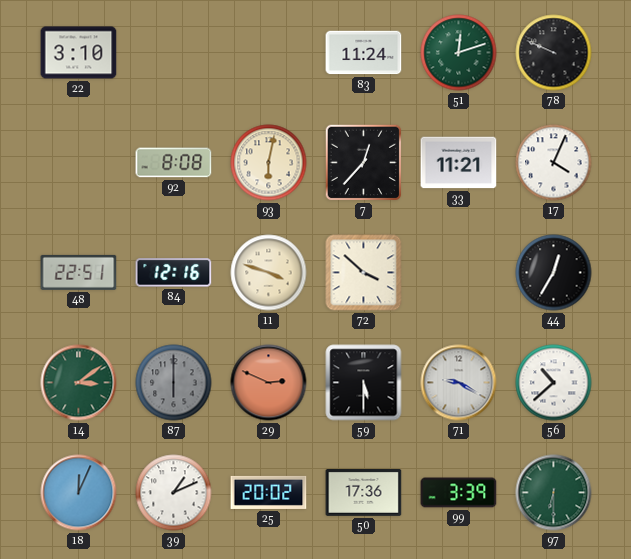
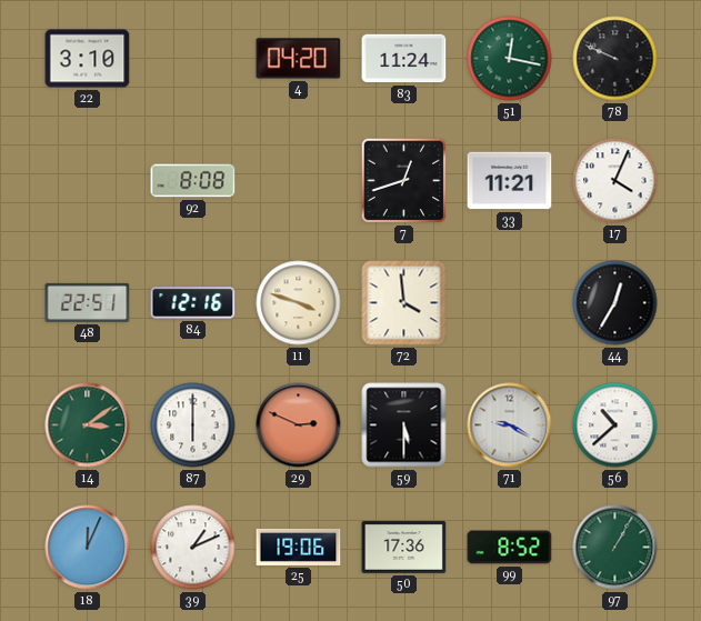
4: none -> 04:20
51: 12:12 -> 12:17
93: 6:02 -> none
7: 12:37 -> 12:42
72: 3:52 -> 3:59
87 dial: grey -> white
25: 20:02 -> 19:06
99: 3:39 -> 8:52
97: 6:30 -> 1:05
